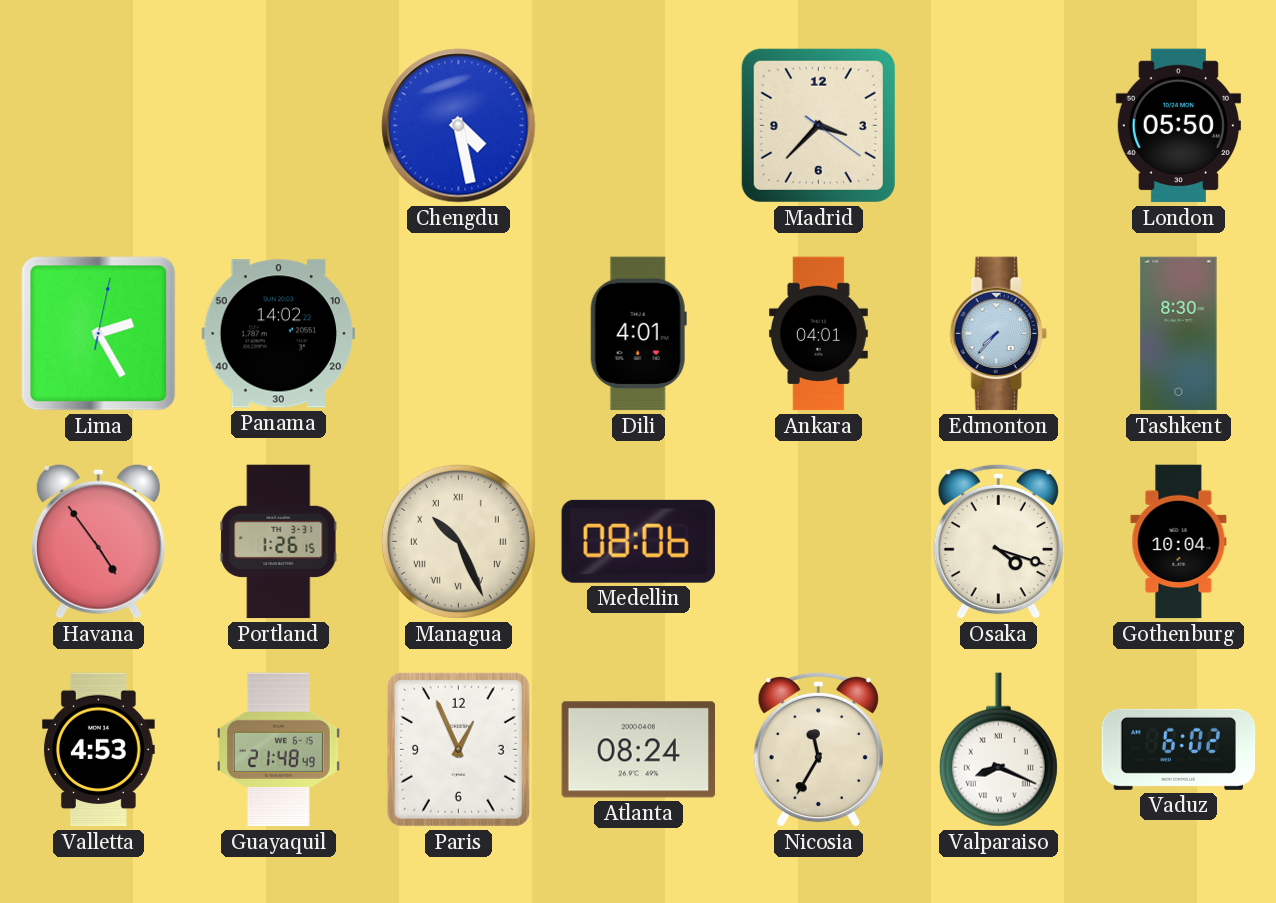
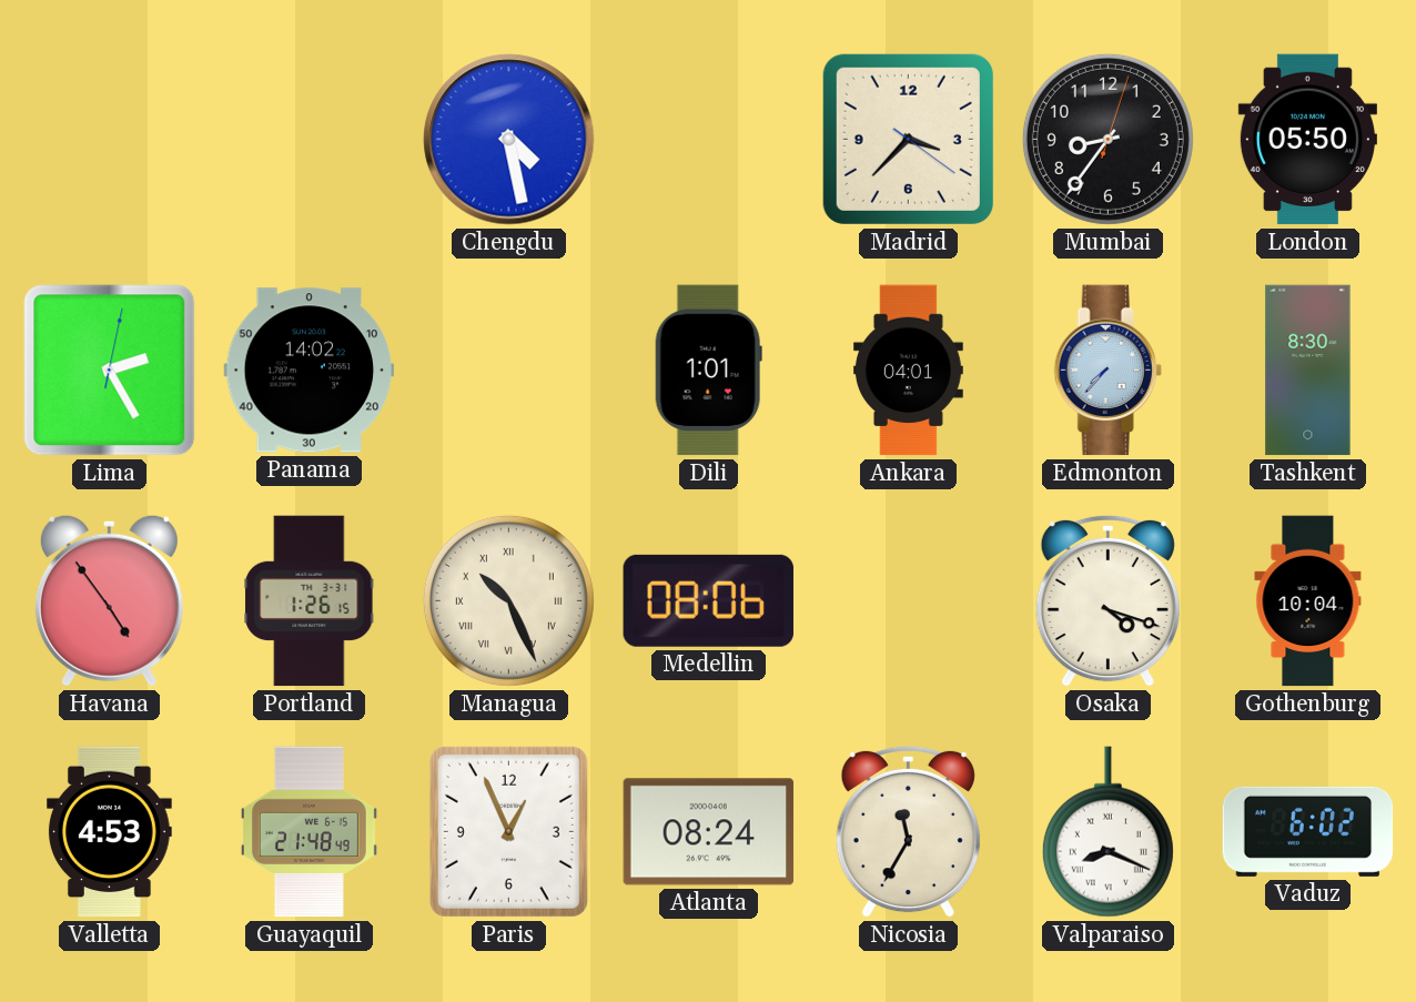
Mumbai: none -> 8:36
Dili: 4:01 -> 1:01
